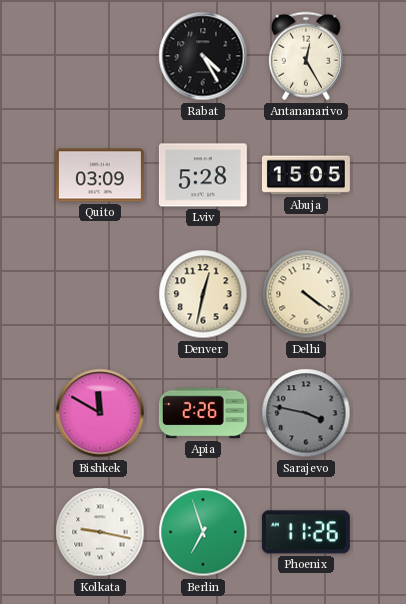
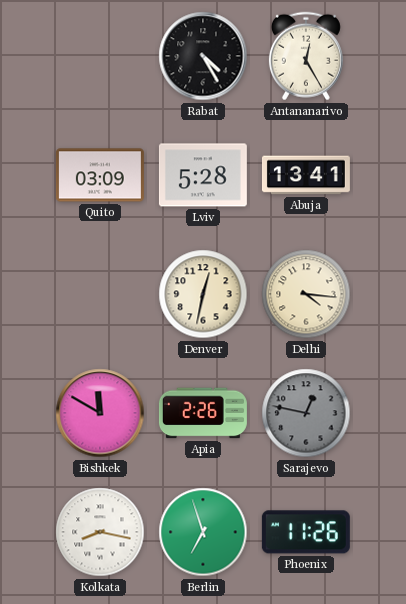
Abuja: 15:05 -> 13:41
Delhi: 4:21 -> 4:16
Sarajevo: 3:47 -> 12:47
Kolkata: 9:17 -> 8:17
